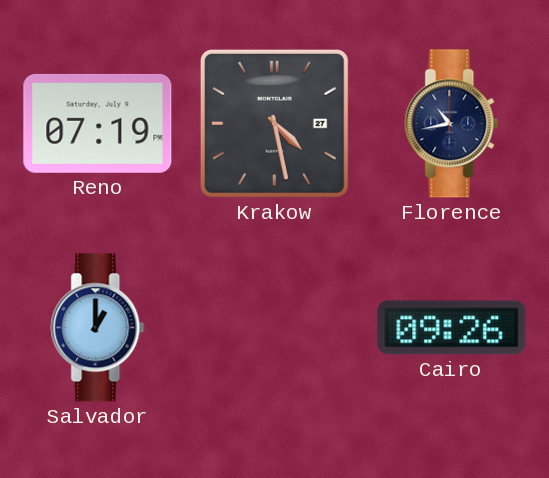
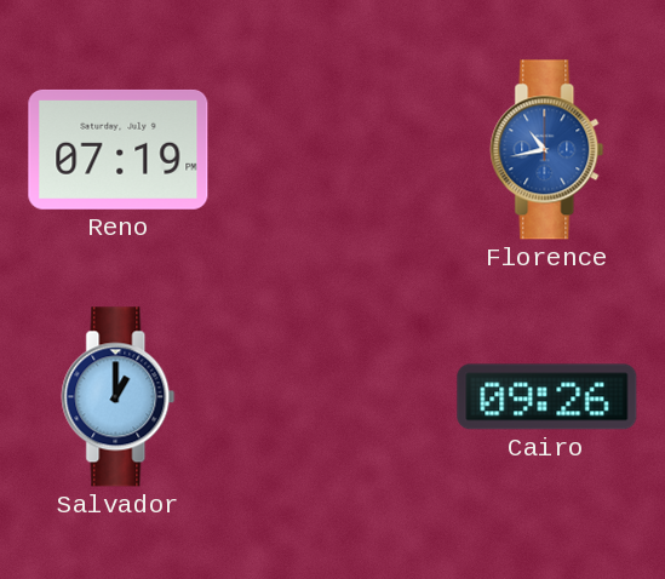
Krakow: 4:28 -> none
Florence dial: navy -> blue
